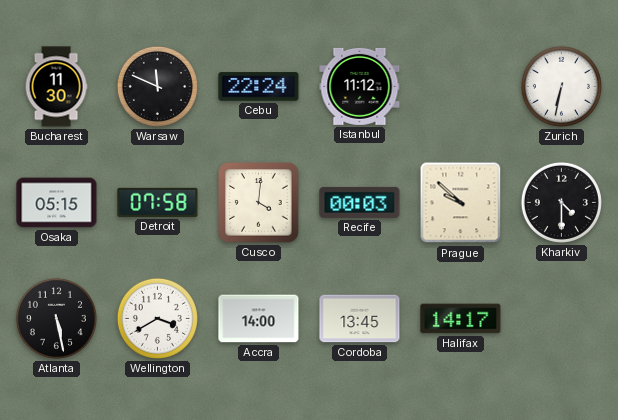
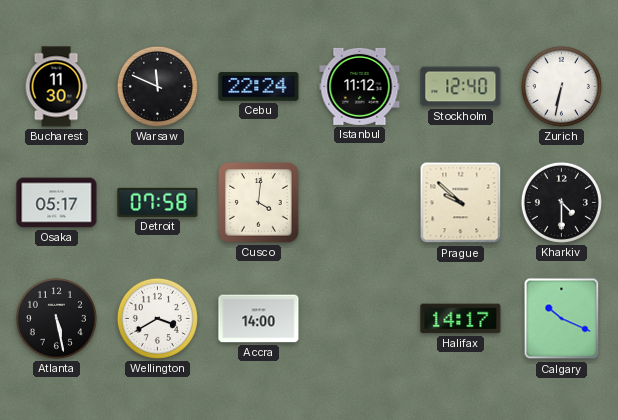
Stockholm: none -> 12:40
Osaka: 05:15 -> 05:17
Recife: 00:03 -> none
Cordoba: 13:45 -> none
Calgary: none -> 10:19
